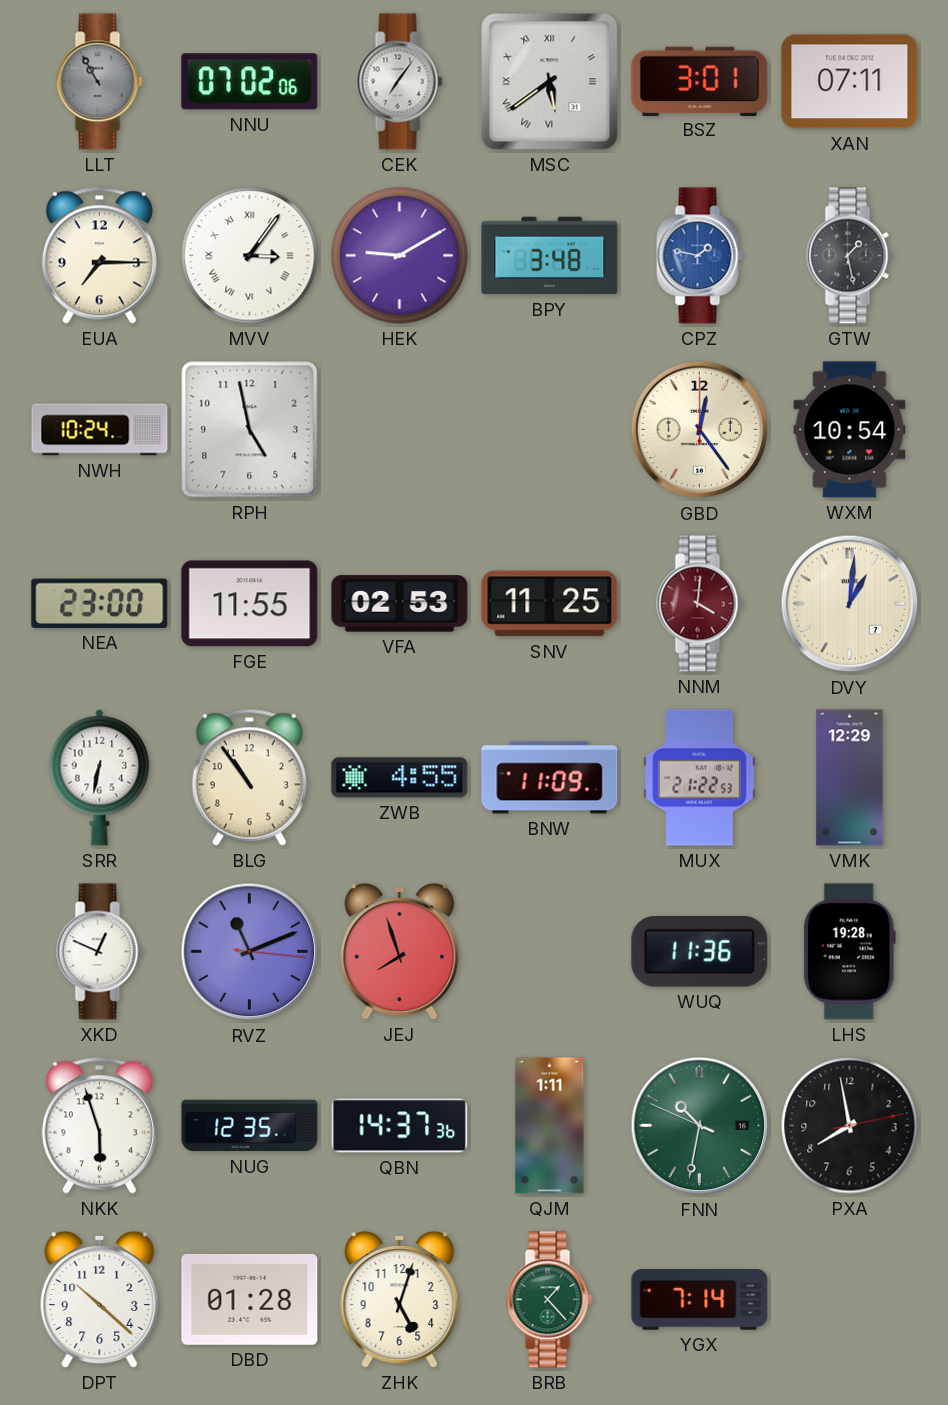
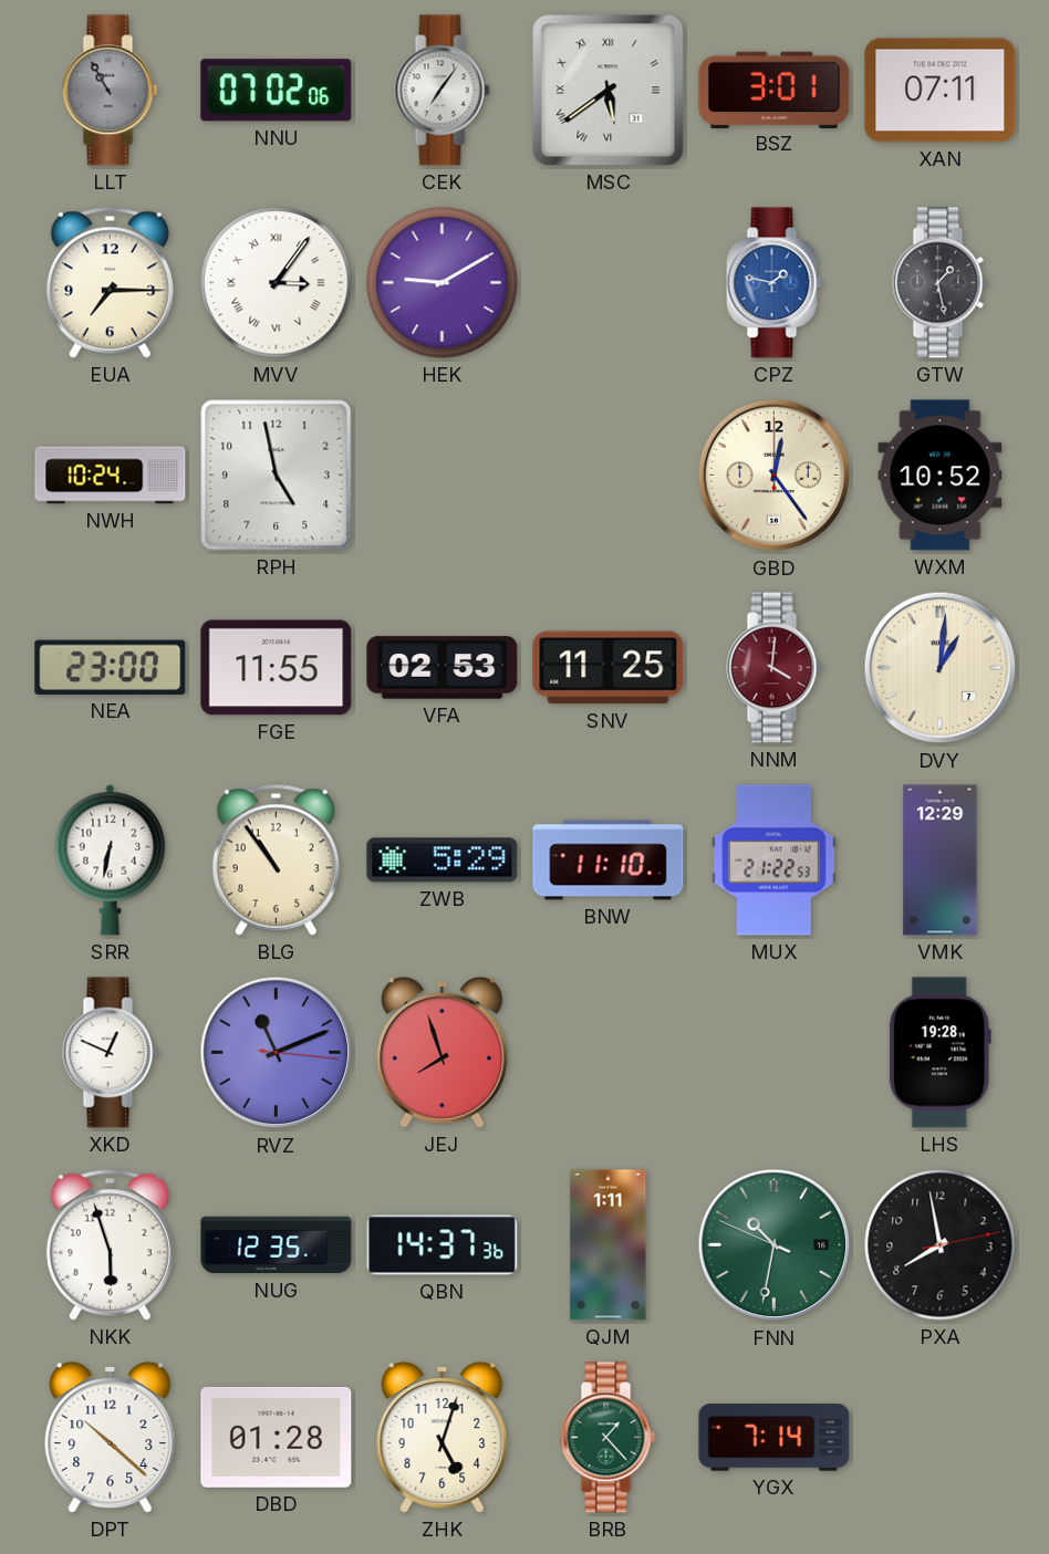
BPY: 3:48 -> none
WXM: 10:54 -> 10:52
ZWB: 4:55 -> 5:29
BNW: 11:09 -> 11:10
WUQ: 11:36 -> none
